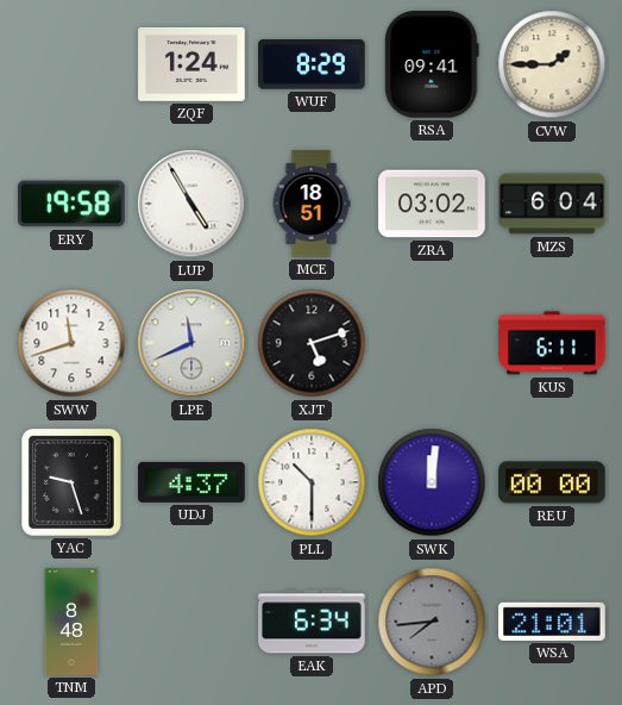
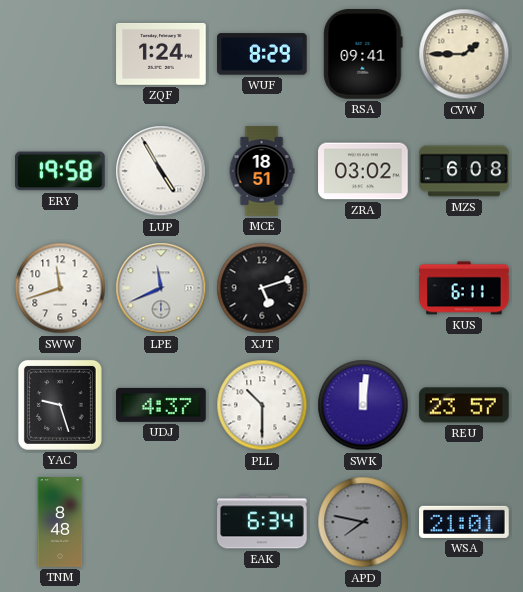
MZS: 6:04 -> 6:08
REU: 00:00 -> 23:57
APD: 7:44 -> 7:47
